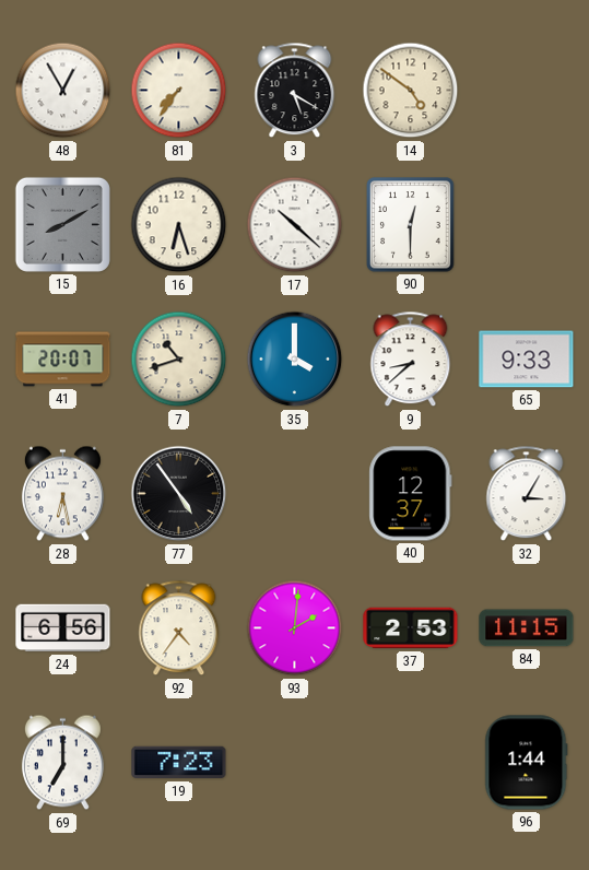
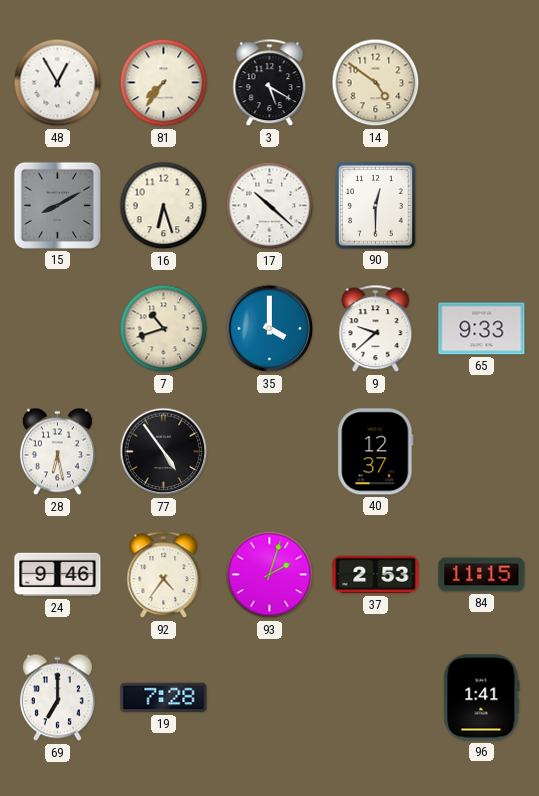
41: 20:07 -> none
9: 8:38 -> 9:38
32: 3:05 -> none
24: 6:56 -> 9:46
93: 2:01 -> 2:03
19: 7:23 -> 7:28
96: 1:44 -> 1:41
